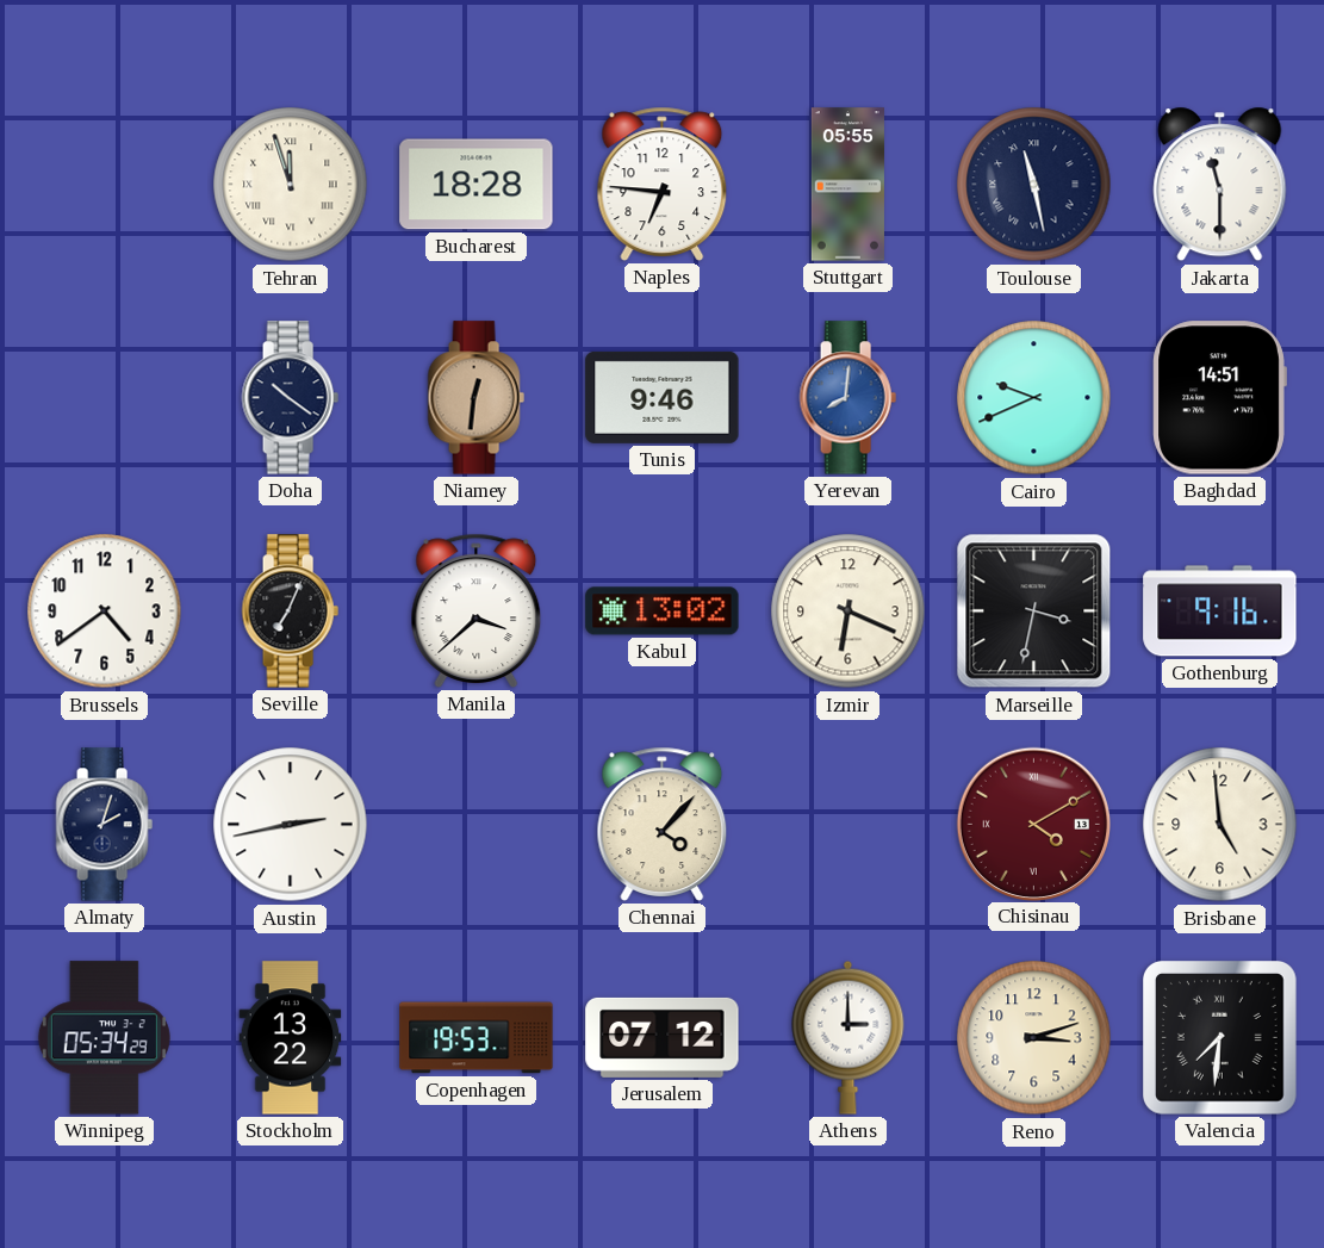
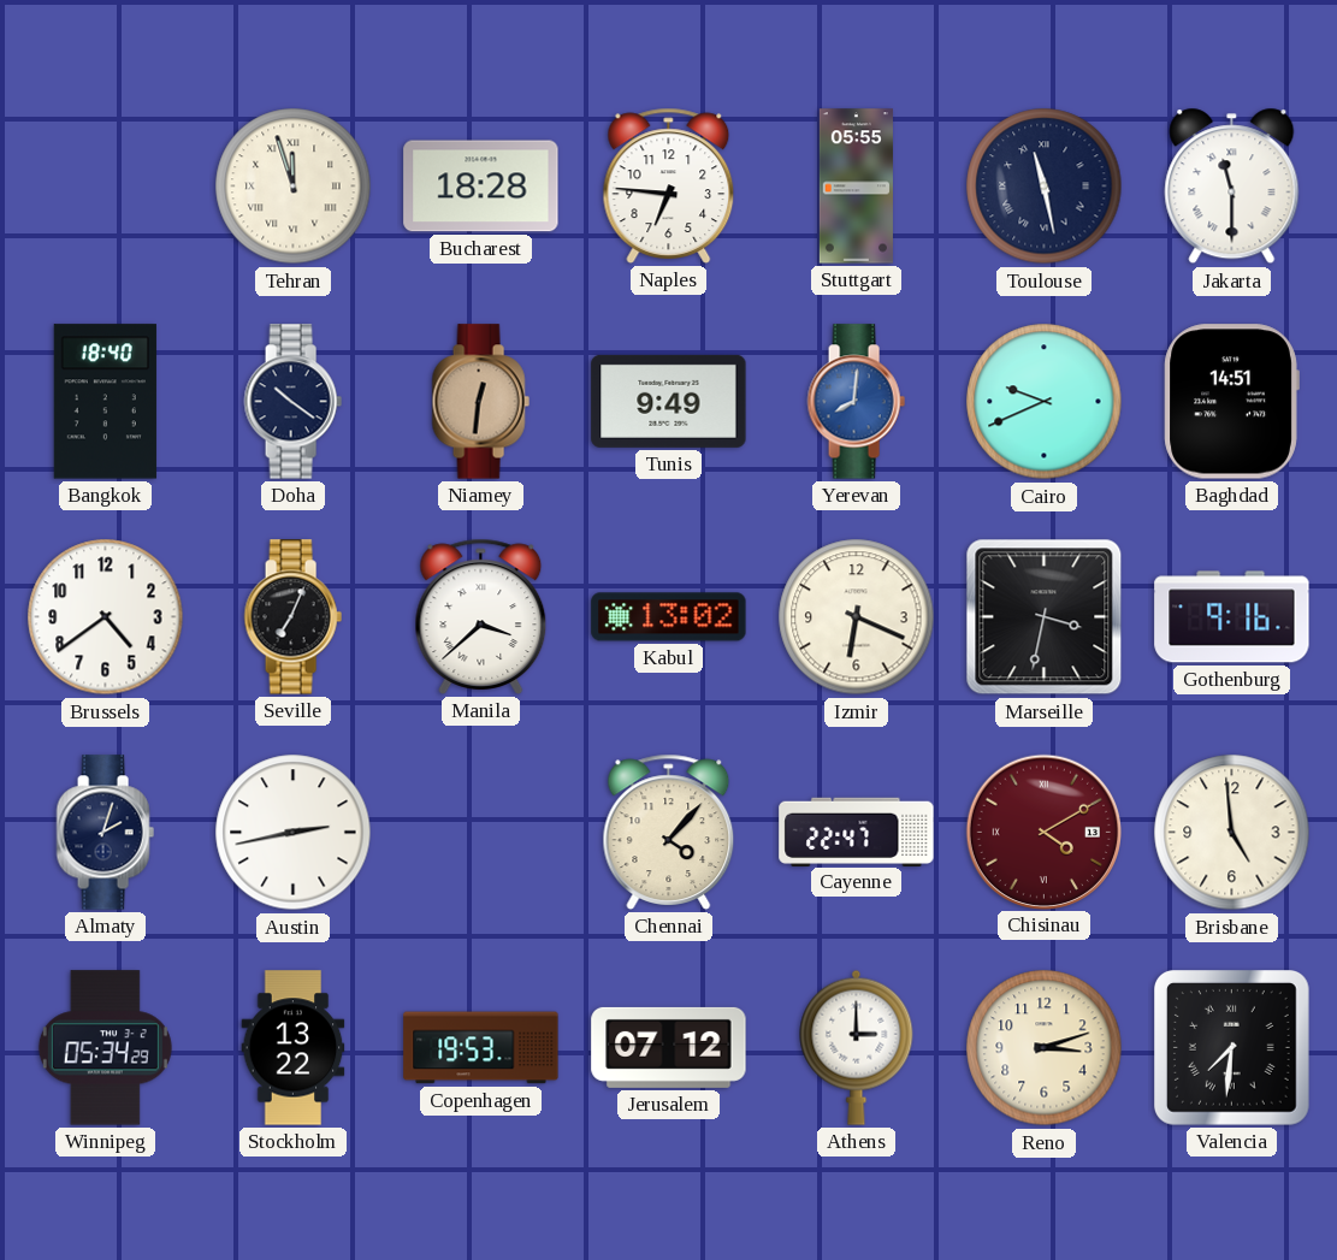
Bangkok: none -> 18:40
Tunis: 9:46 -> 9:49
Cayenne: none -> 22:47
